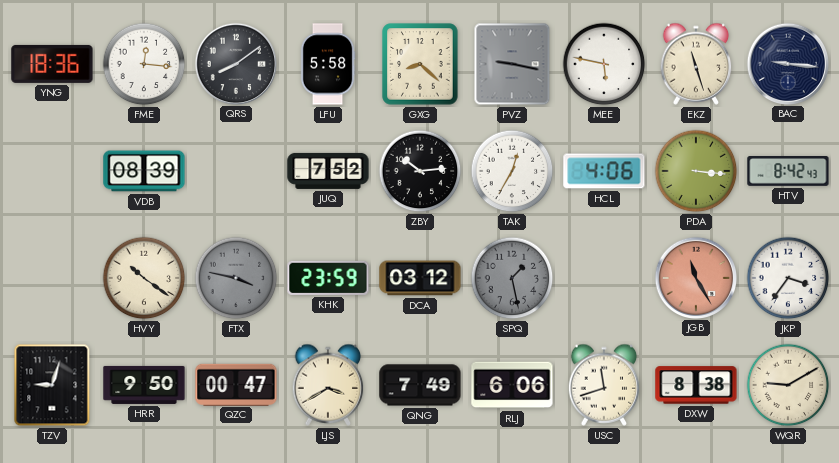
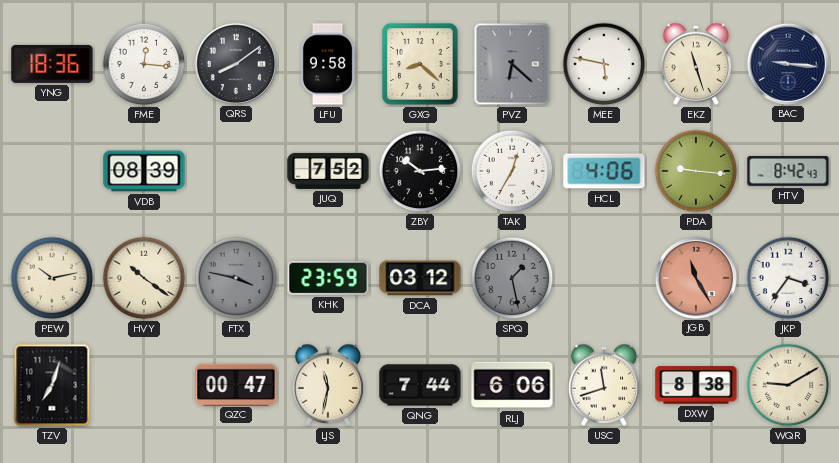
LFU: 5:58 -> 9:58
PVZ: 9:17 -> 6:22
PDA: 3:16 -> 9:16
PEW: none -> 10:13
TZV: 9:03 -> 7:03
HRR: 9:50 -> none
LJS: 3:40 -> 11:32
QNG: 7:49 -> 7:44
